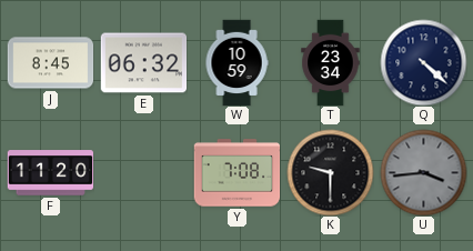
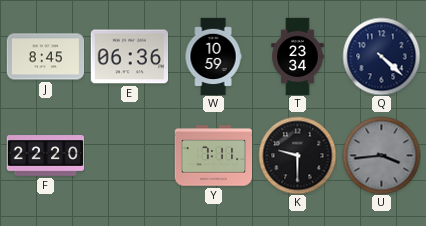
E: 06:32 -> 06:36
F: 11:20 -> 22:20
Y: 7:08 -> 7:11
